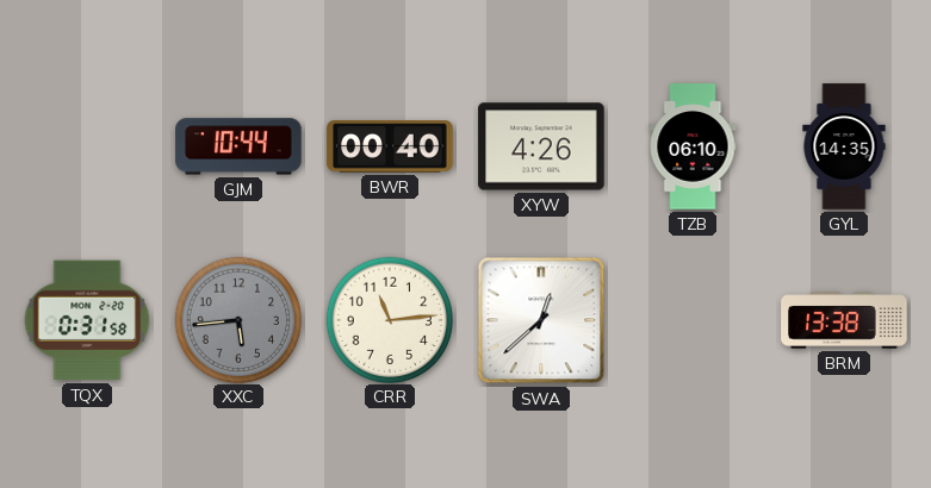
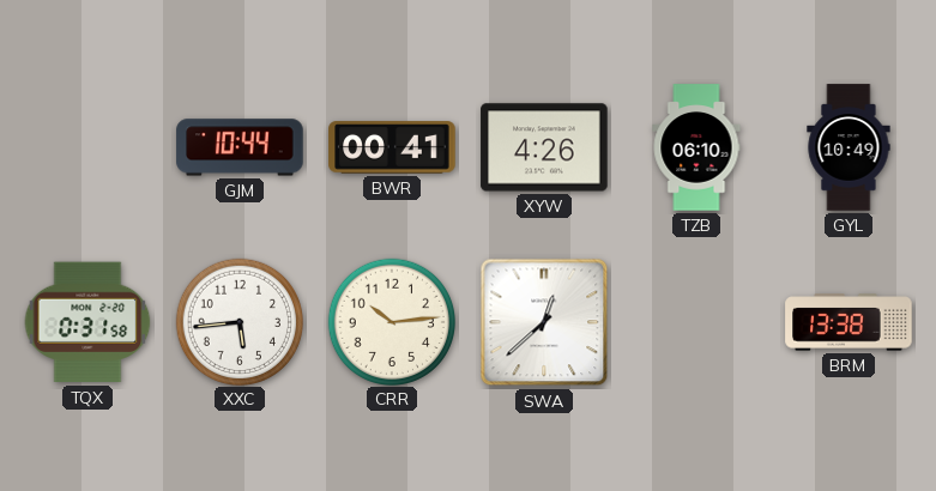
BWR: 00:40 -> 00:41
GYL: 14:35 -> 10:49
XXC dial: grey -> white
CRR: 11:14 -> 10:14
